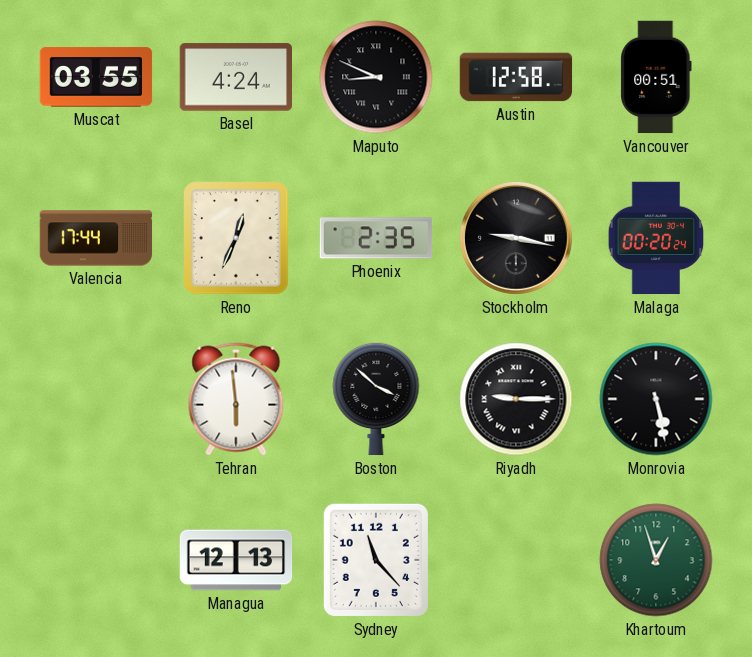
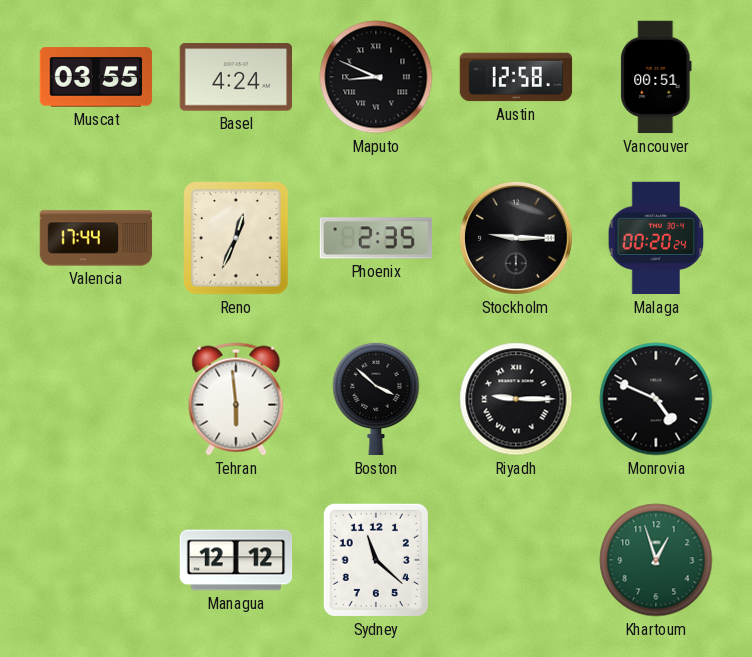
Stockholm: 9:17 -> 9:15
Monrovia: 5:28 -> 4:49
Managua: 12:13 -> 12:12
Sydney: 11:23 -> 11:22
